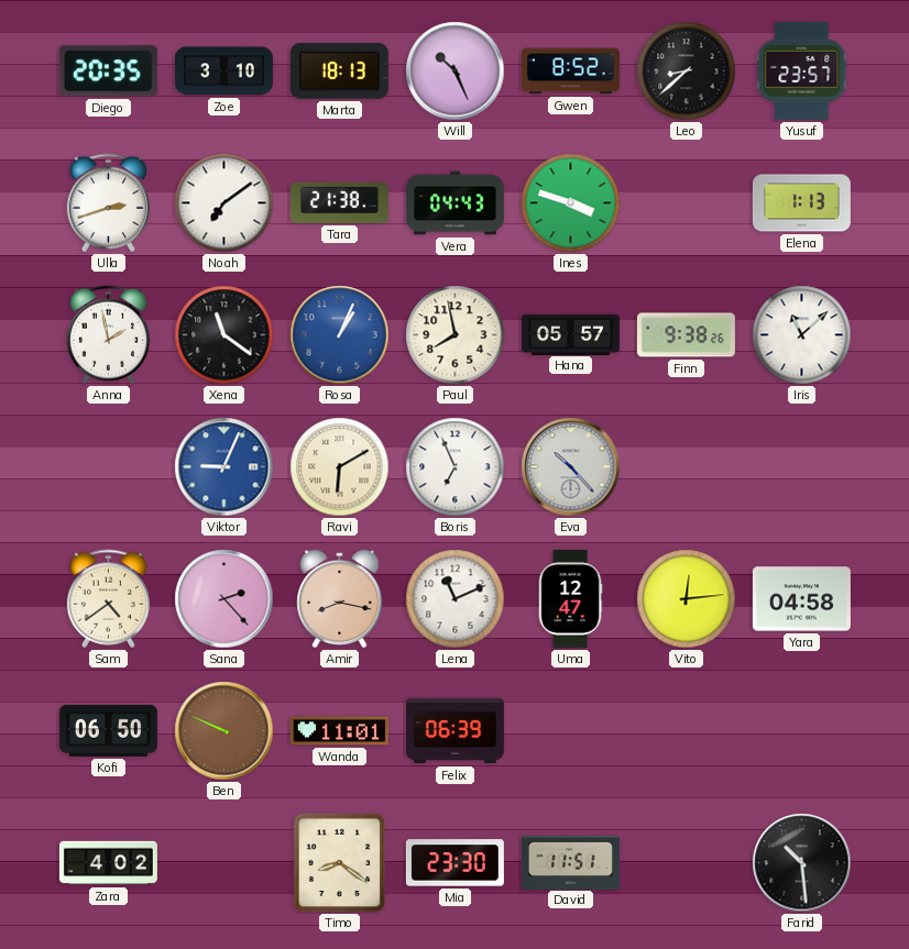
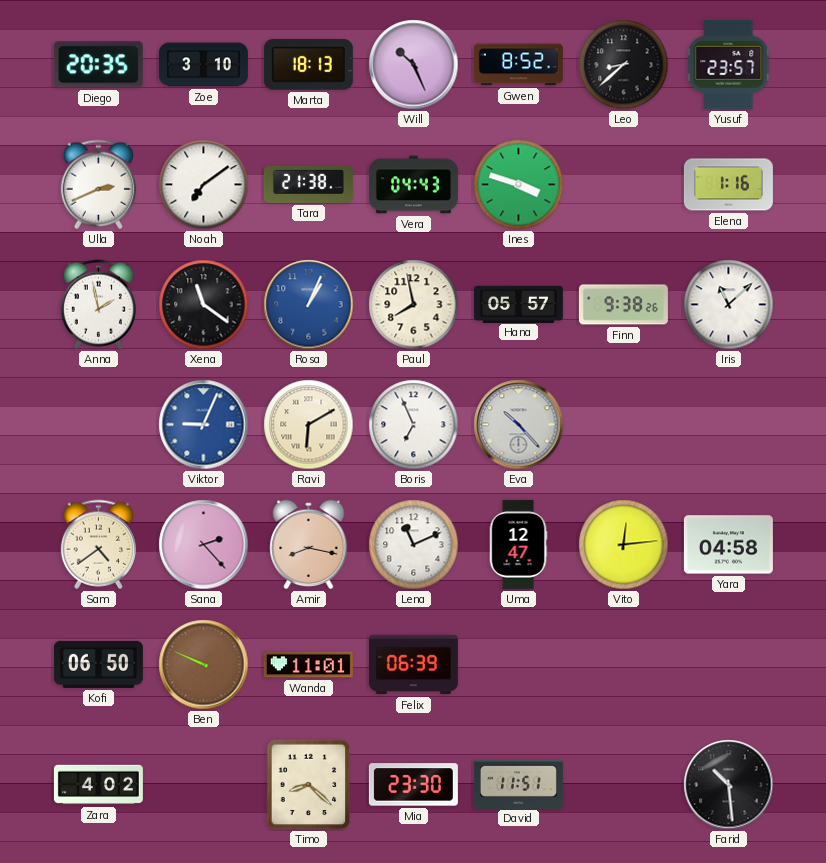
Ulla: 2:42 -> 2:41
Elena: 1:13 -> 1:16
Timo: 8:21 -> 8:22
